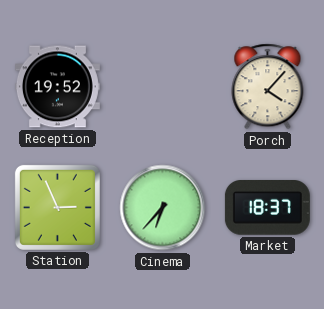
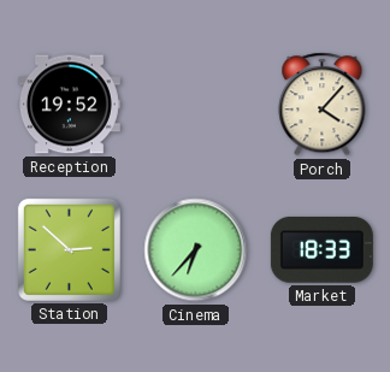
Station: 2:56 -> 2:52
Market: 18:37 -> 18:33
